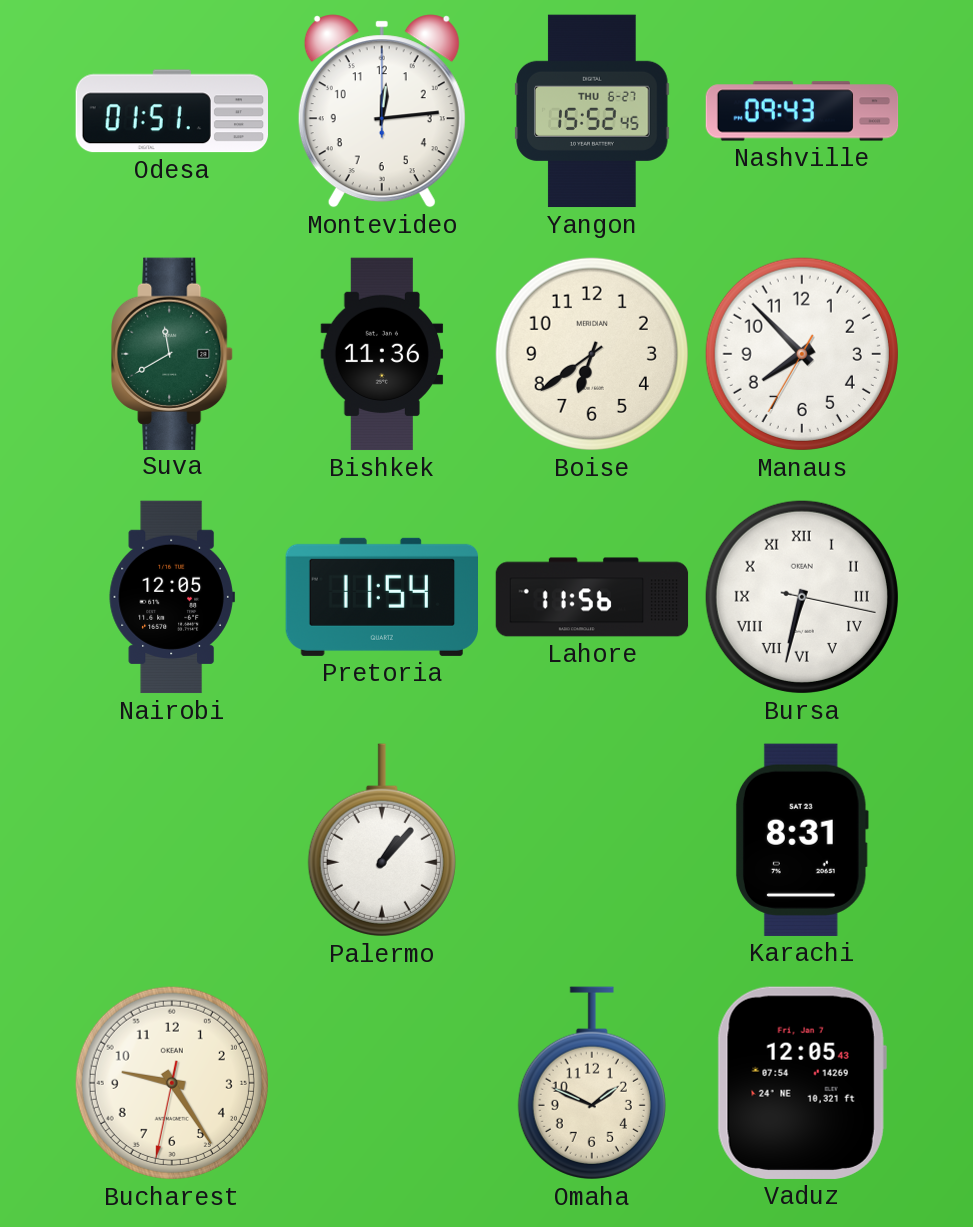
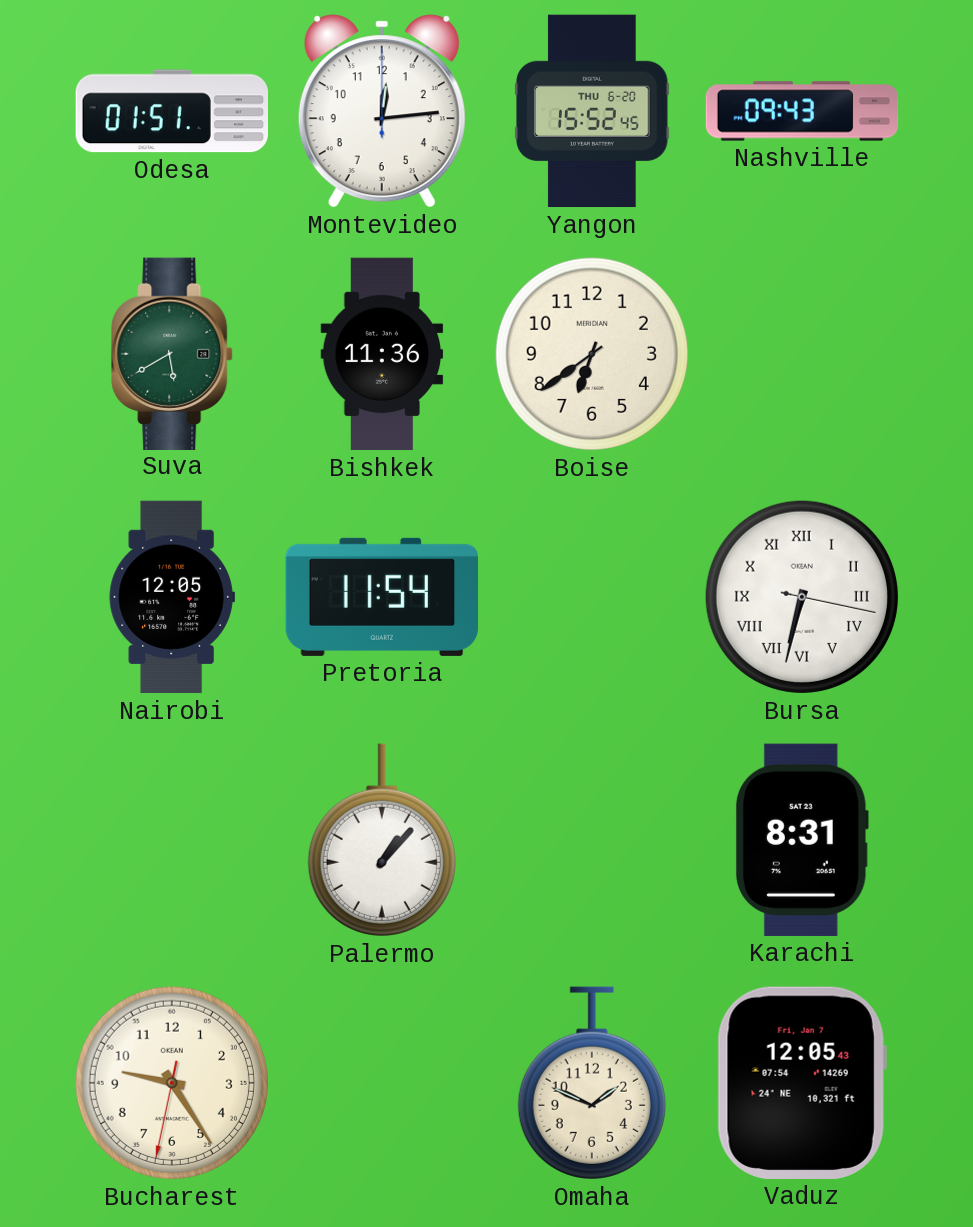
Yangon date: THU 6-27 -> THU 6-20
Suva: 11:40 -> 5:40
Manaus: 7:52 -> none
Lahore: 11:56 -> none
